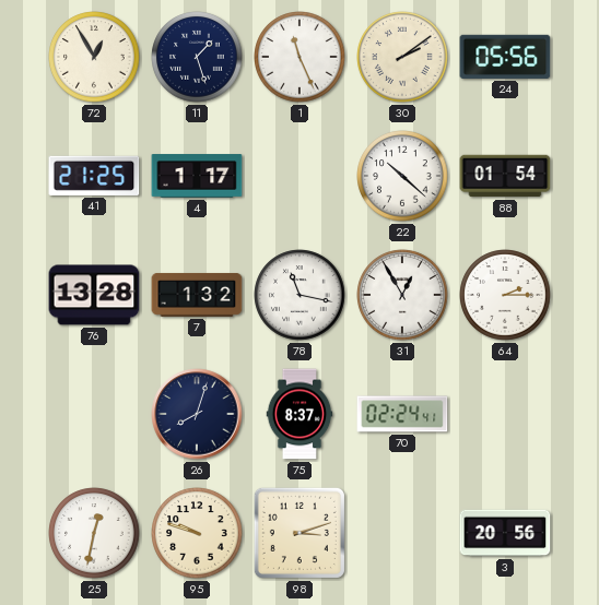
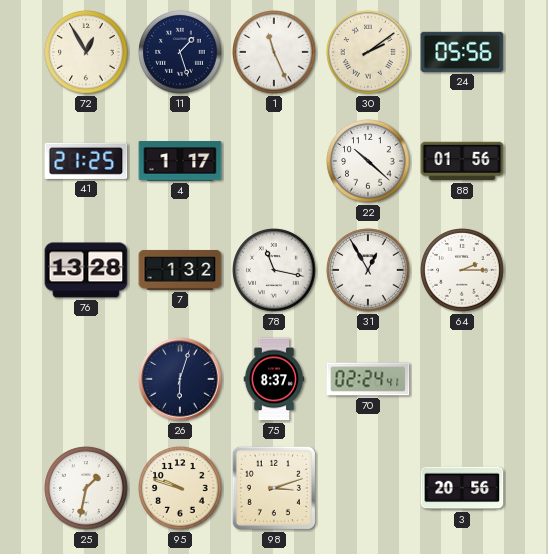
88: 01:54 -> 01:56
26: 8:03 -> 6:03
25: 12:32 -> 1:32
